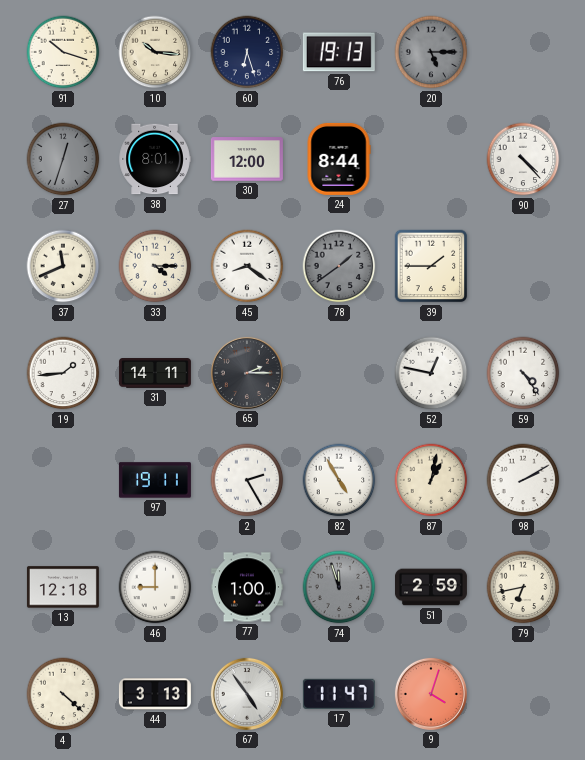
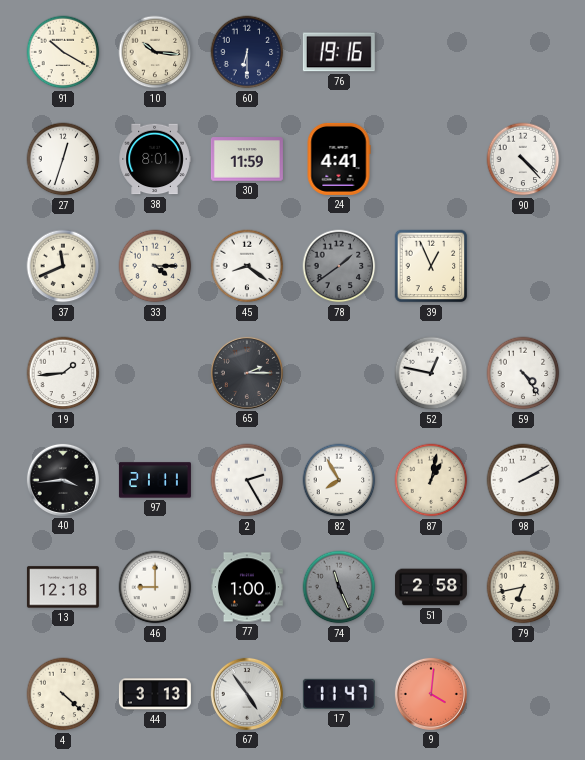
91: 10:18 -> 10:20
60: 6:27 -> 6:30
76: 19:13 -> 19:16
20: 5:15 -> none
27 dial: grey -> white
30: 12:00 -> 11:59
24: 8:44 -> 4:41
39: 1:45 -> 12:56
31: 14:11 -> none
40: none -> 3:44
97: 19:11 -> 21:11
82: 4:55 -> 7:55
74: 11:57 -> 11:26
51: 2:59 -> 2:58
9: 4:03 -> 4:01
